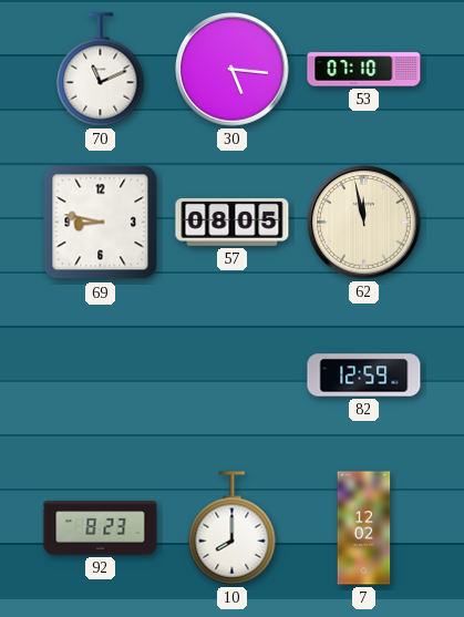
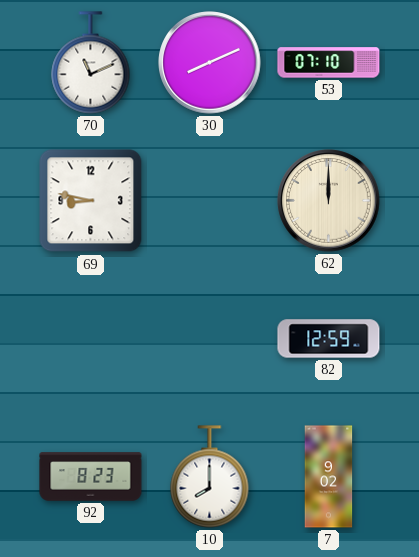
30: 5:16 -> 8:11
57: 08:05 -> none
62: 11:58 -> 12:00
7: 12:02 -> 9:02
